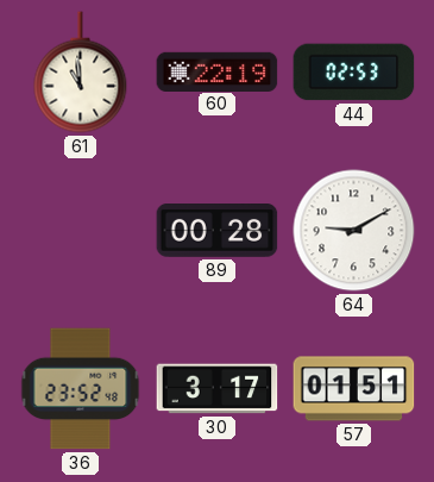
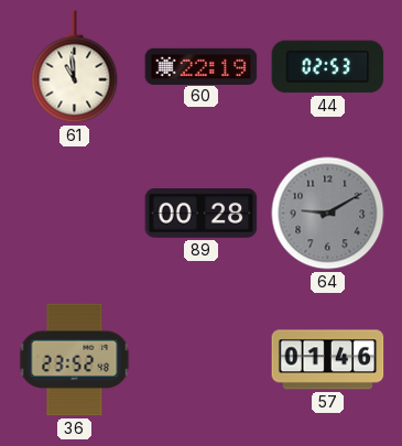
64 dial: white -> grey
30: 3:17 -> none
57: 01:51 -> 01:46
